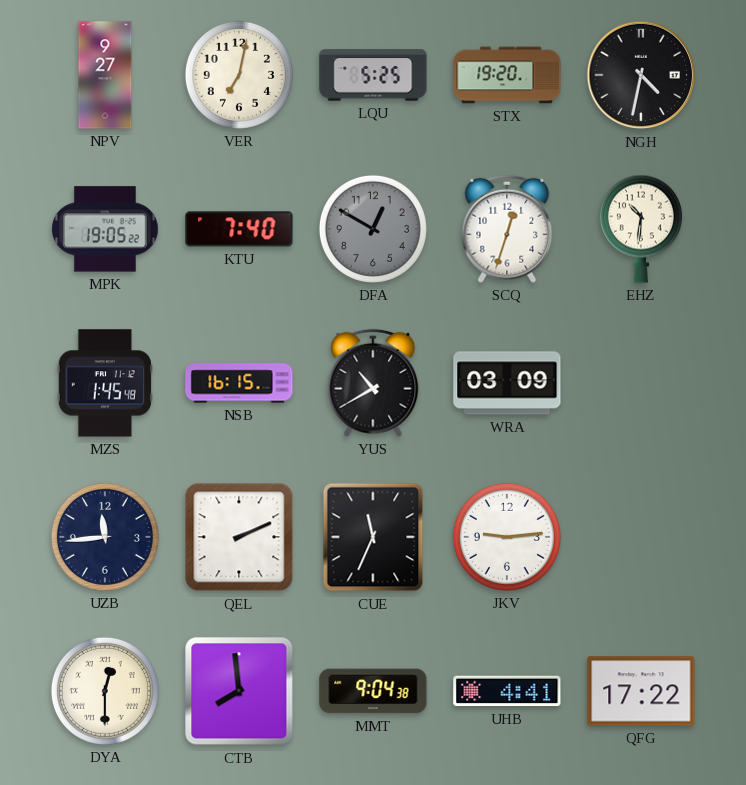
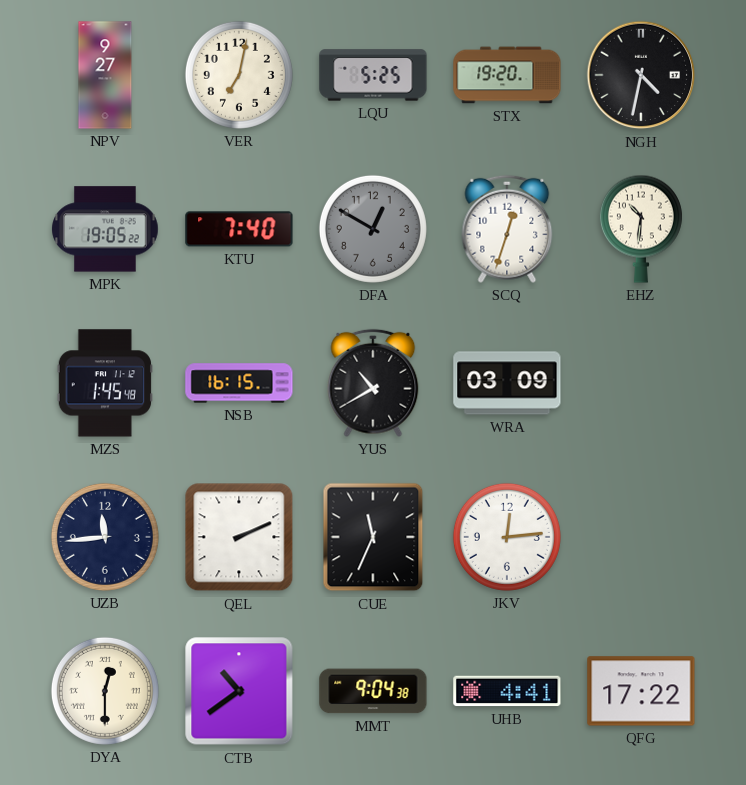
JKV: 9:14 -> 12:14
CTB: 7:59 -> 10:39
